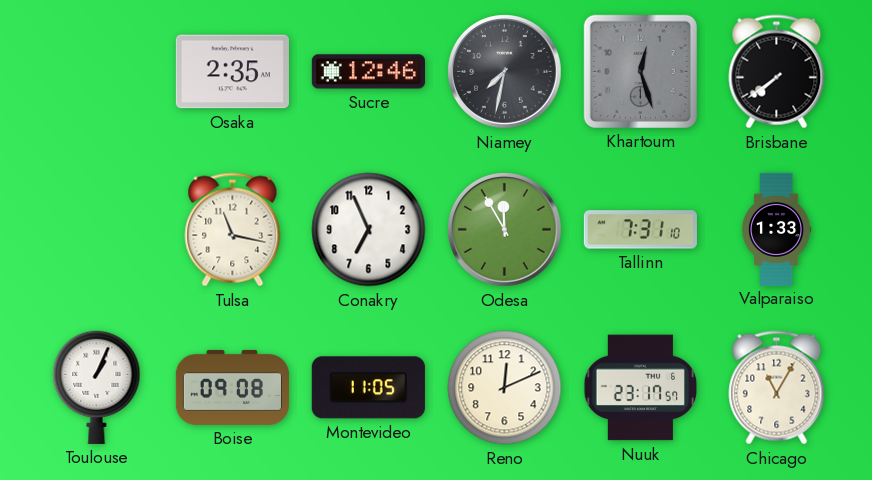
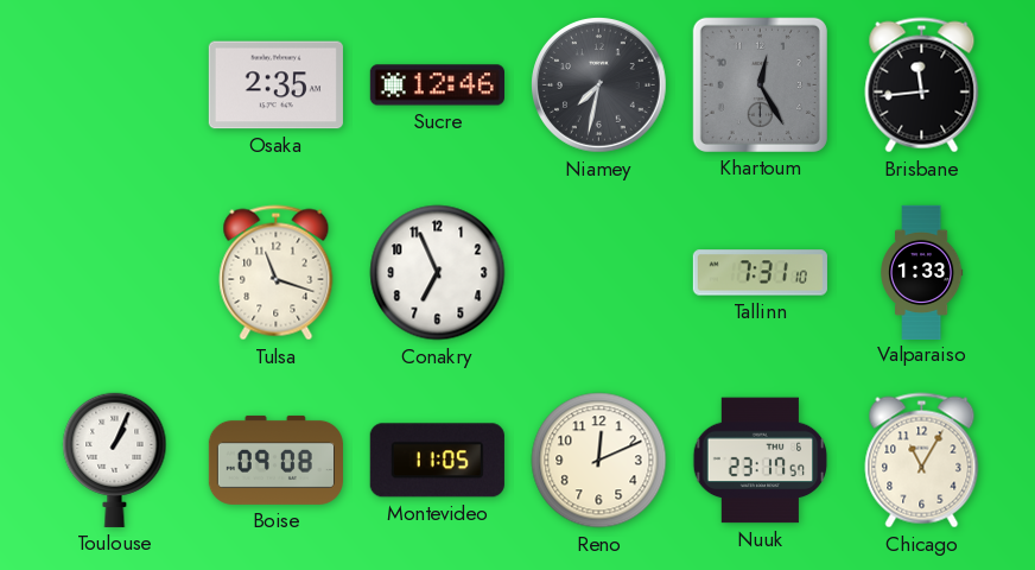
Khartoum: 12:27 -> 12:25
Brisbane: 7:39 -> 11:44
Tulsa: 11:17 -> 11:18
Odesa: 11:55 -> none
